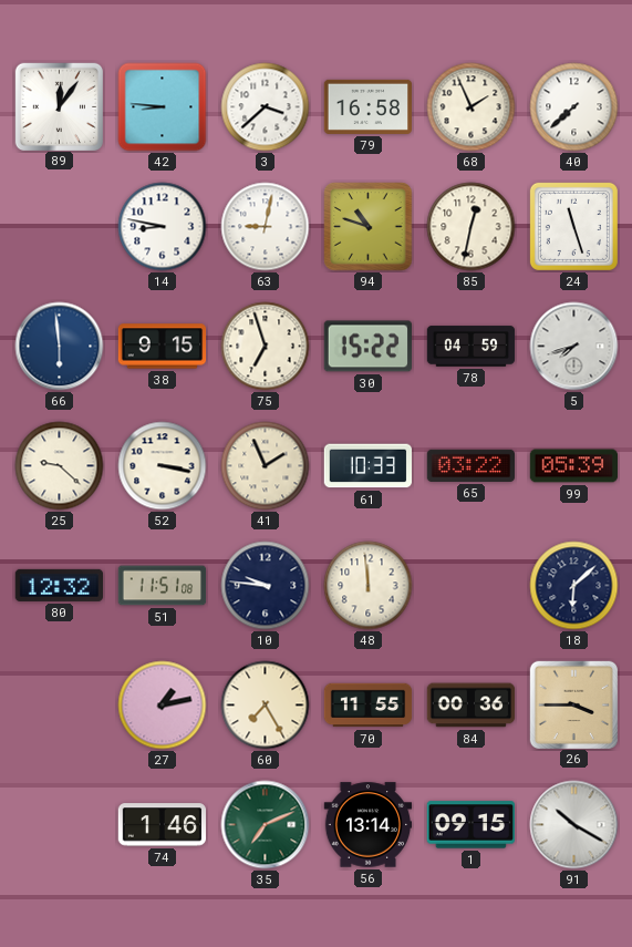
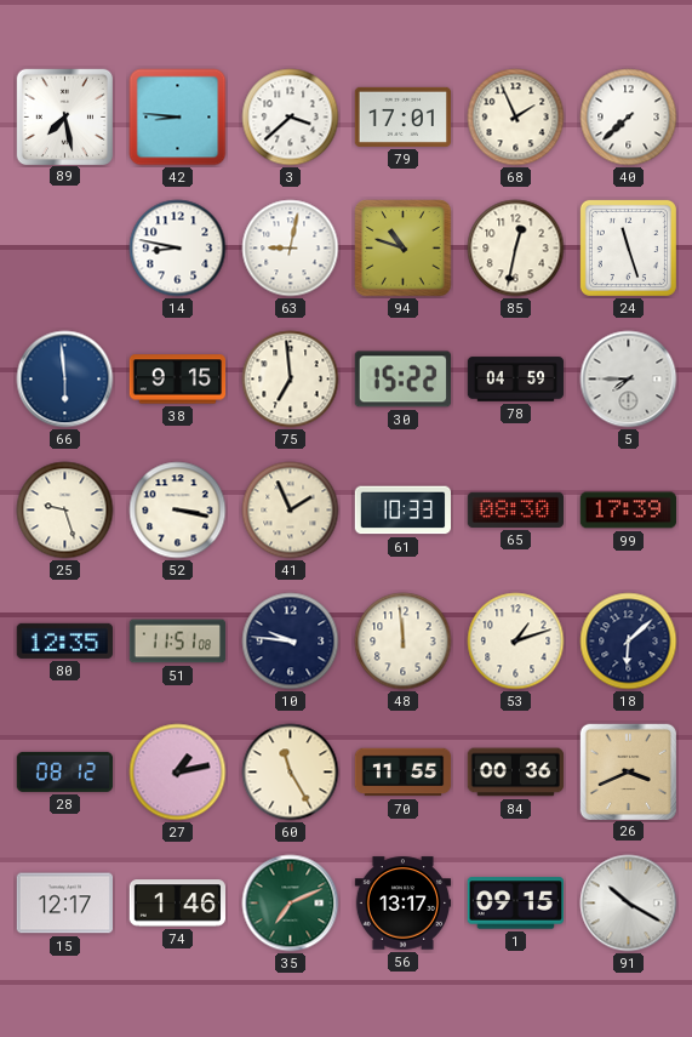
89: 12:06 -> 7:28
79: 16:58 -> 17:01
75: 6:57 -> 6:59
5: 7:42 -> 7:45
25: 9:22 -> 9:27
65: 03:22 -> 08:30
99: 05:39 -> 17:39
80: 12:32 -> 12:35
53: none -> 1:12
28: none -> 08:12
60: 7:25 -> 11:25
26: 3:45 -> 3:41
15: none -> 12:17
56: 13:14 -> 13:17
